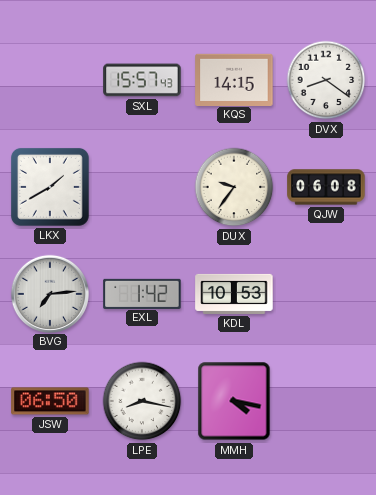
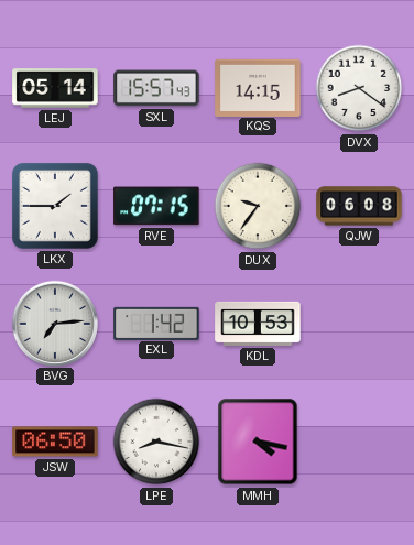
LEJ: none -> 05:14
LKX: 1:40 -> 1:45
RVE: none -> 07:15
